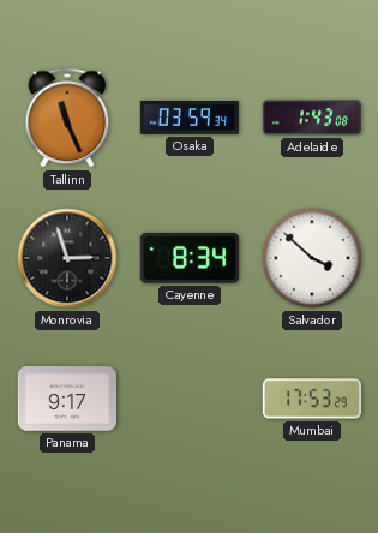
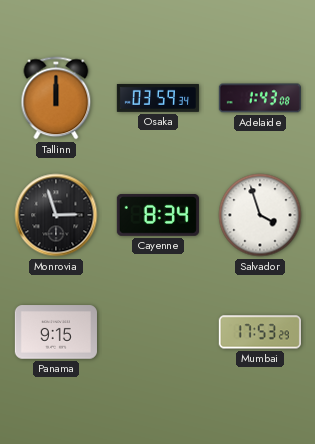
Tallinn: 11:26 -> 12:00
Salvador: 3:52 -> 3:57
Panama: 9:17 -> 9:15
